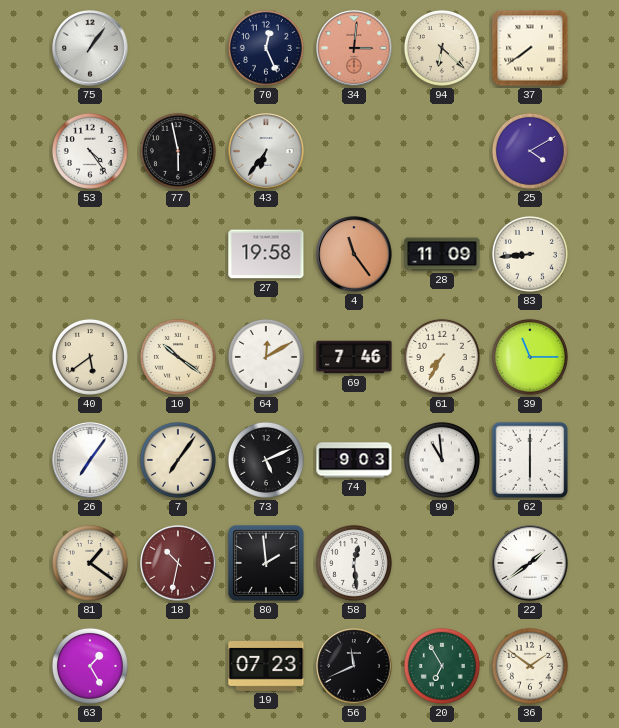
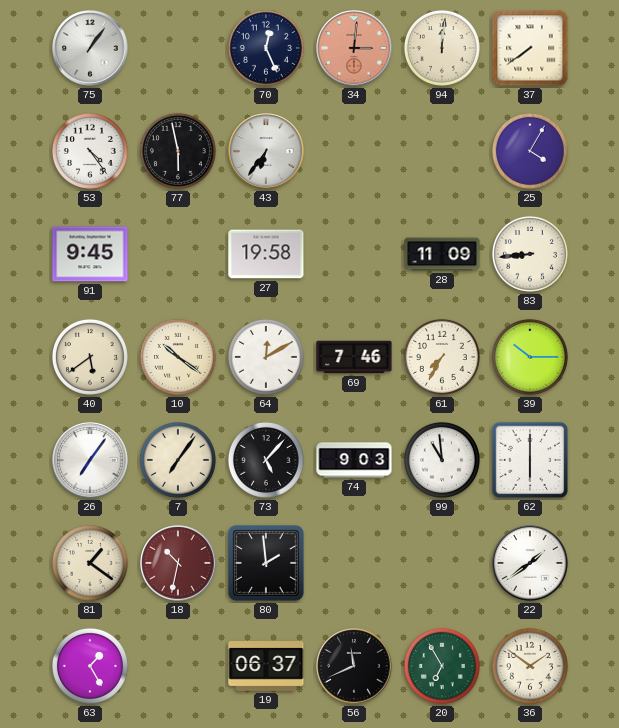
94: 6:22 -> 12:01
25: 4:10 -> 4:05
91: none -> 9:45
4: 11:24 -> none
39: 11:15 -> 10:15
73: 5:11 -> 5:07
58: 12:29 -> none
19: 07:23 -> 06:37
